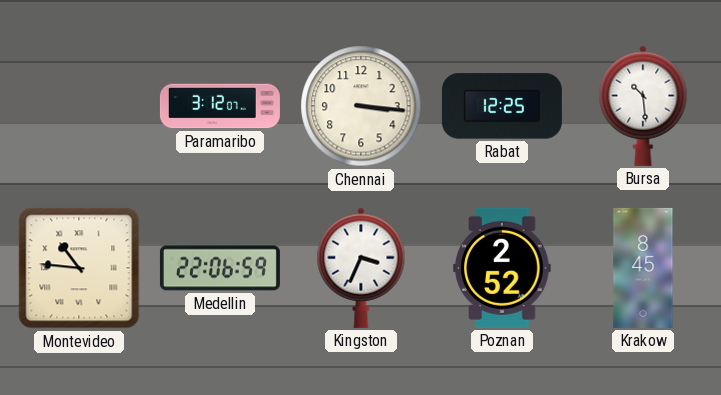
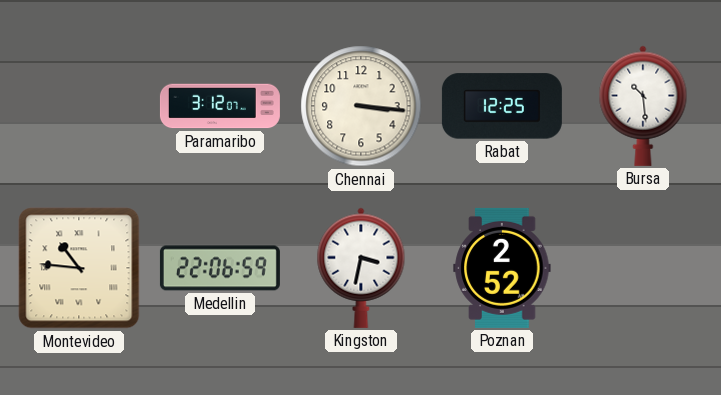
Kingston: 3:34 -> 3:32
Krakow: 8:45 -> none
